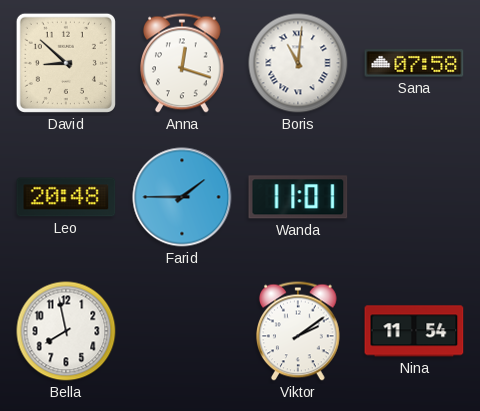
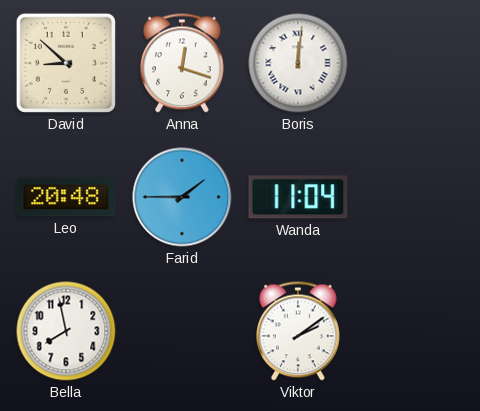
Boris: 11:01 -> 12:01
Sana: 07:58 -> none
Wanda: 11:01 -> 11:04
Nina: 11:54 -> none
